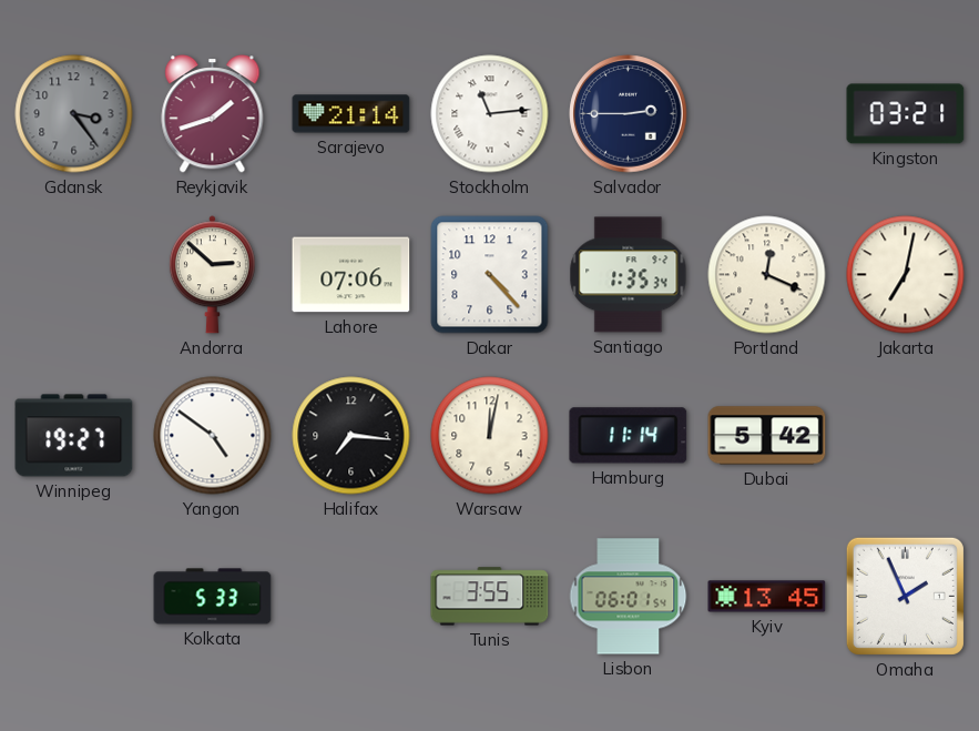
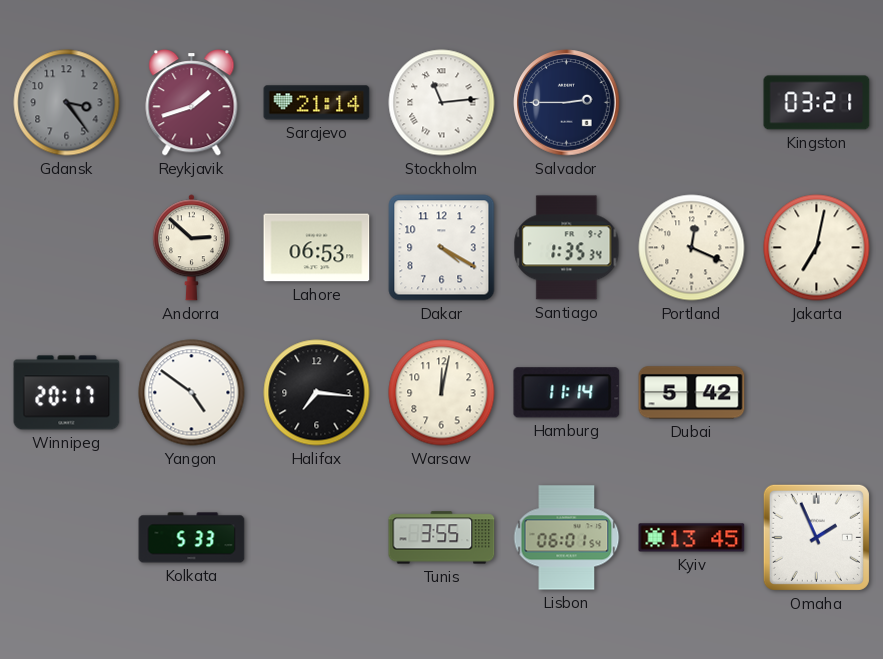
Lahore: 07:06 -> 06:53
Dakar: 4:23 -> 4:20
Winnipeg: 19:27 -> 20:17
